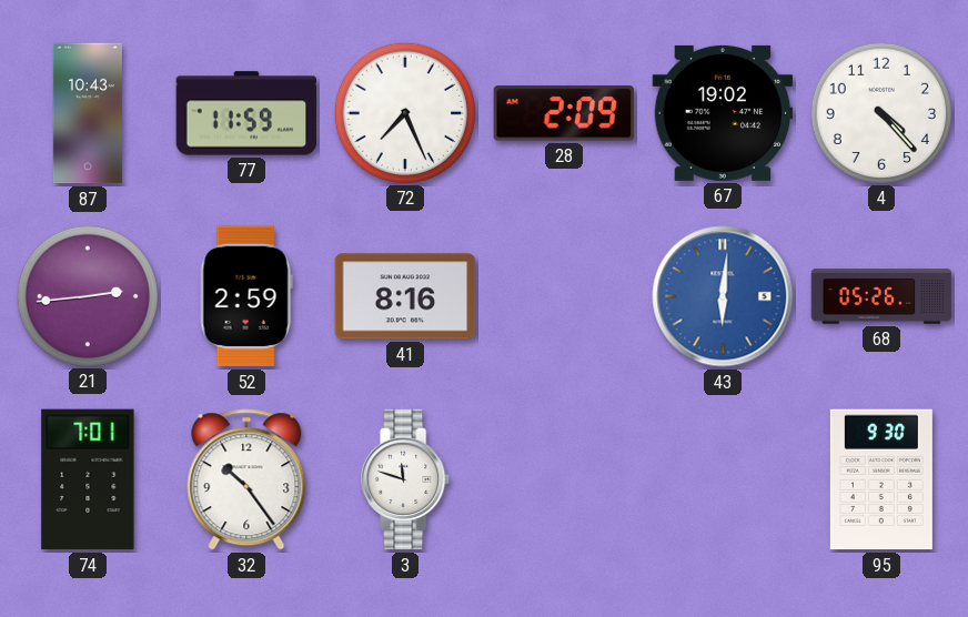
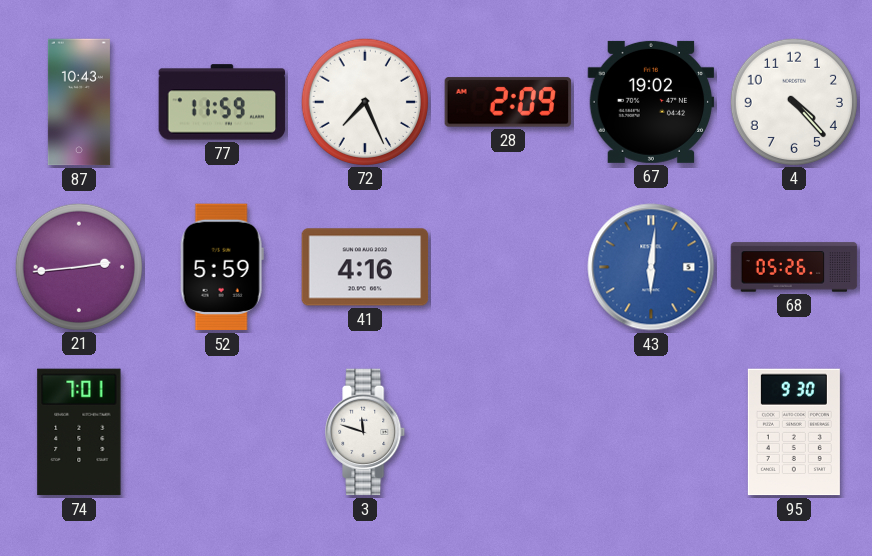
52: 2:59 -> 5:59
41: 8:16 -> 4:16
32: 10:24 -> none
